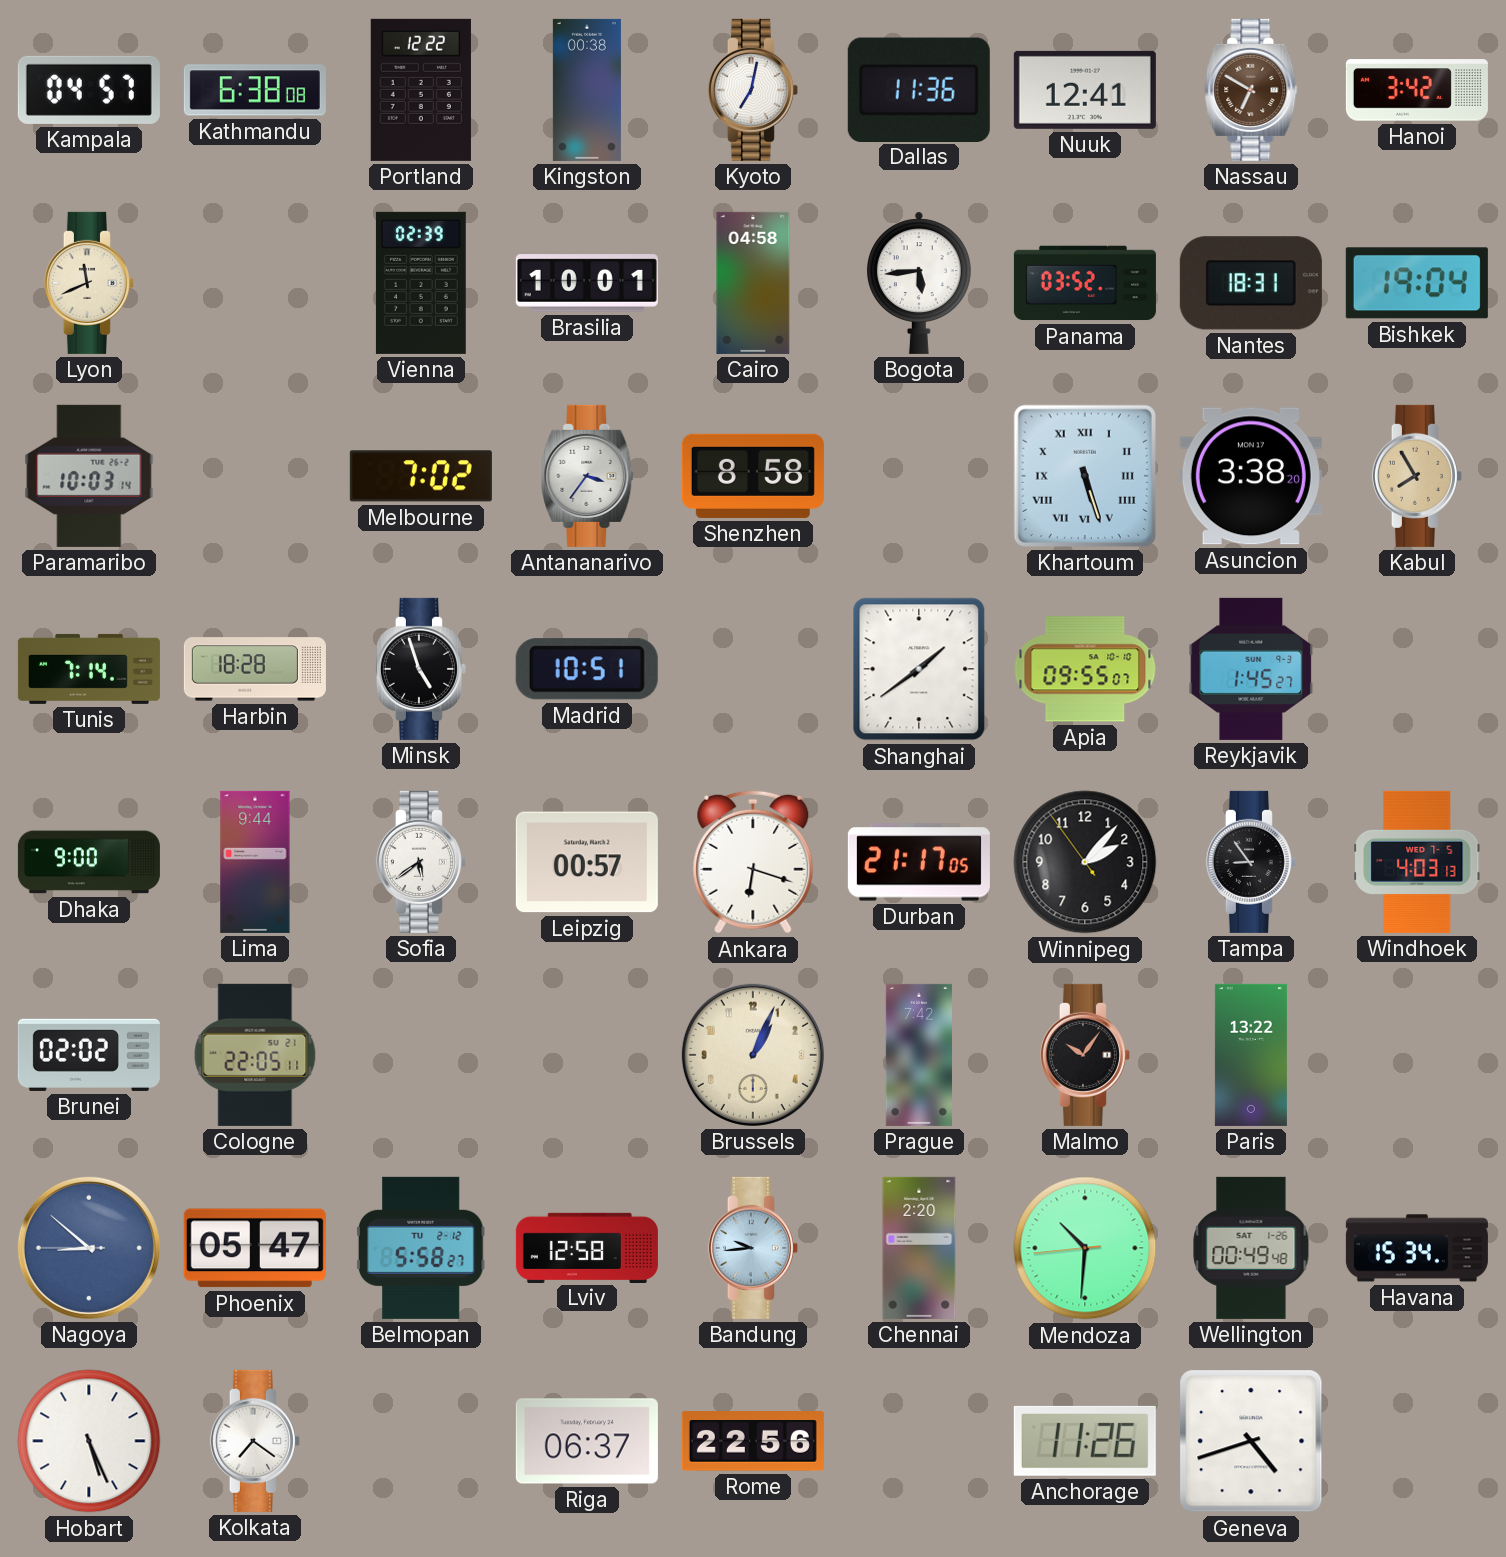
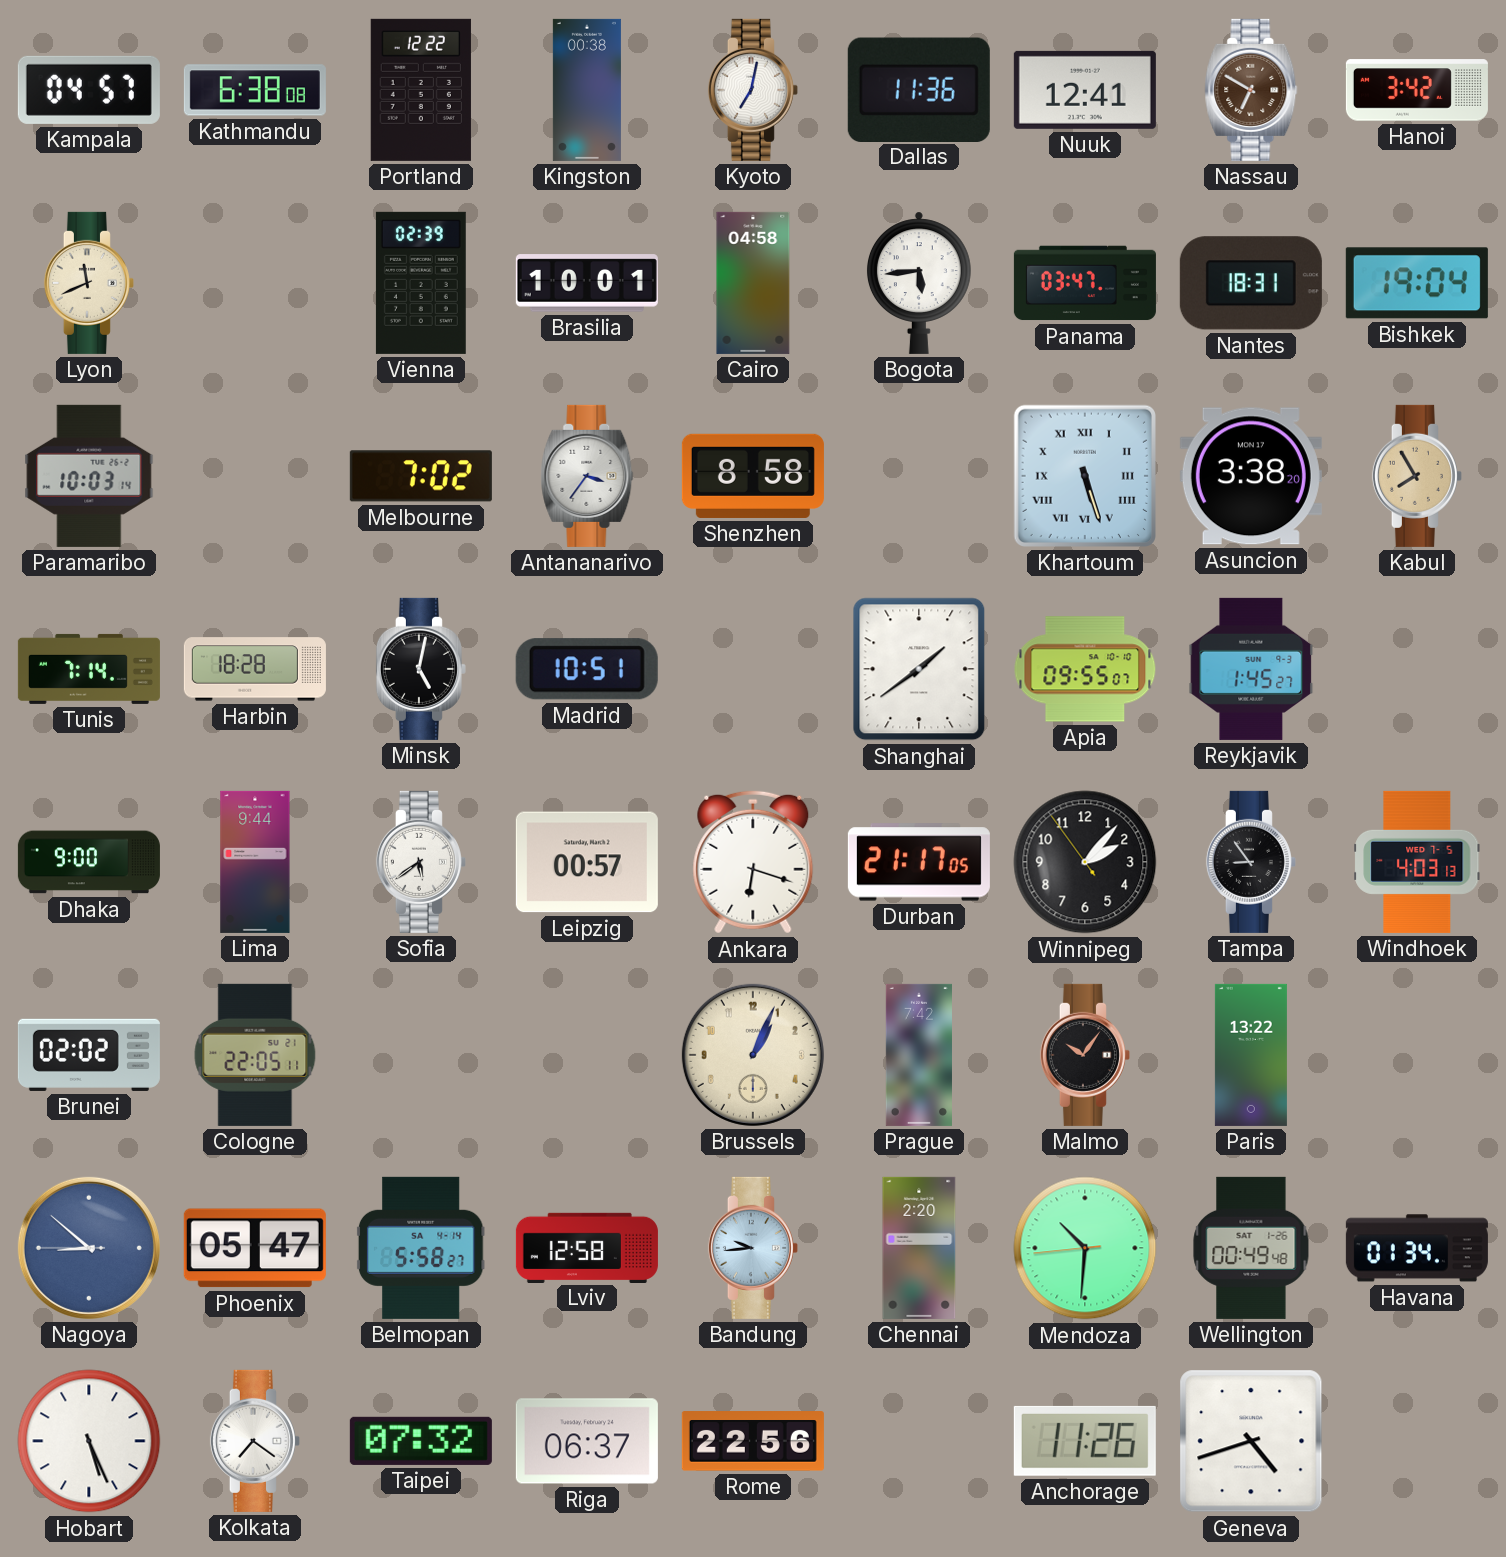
Panama: 03:52 -> 03:47
Minsk: 4:57 -> 5:02
Belmopan date: TU 2-12 -> SA 4-14
Havana: 15:34 -> 01:34
Taipei: none -> 07:32
